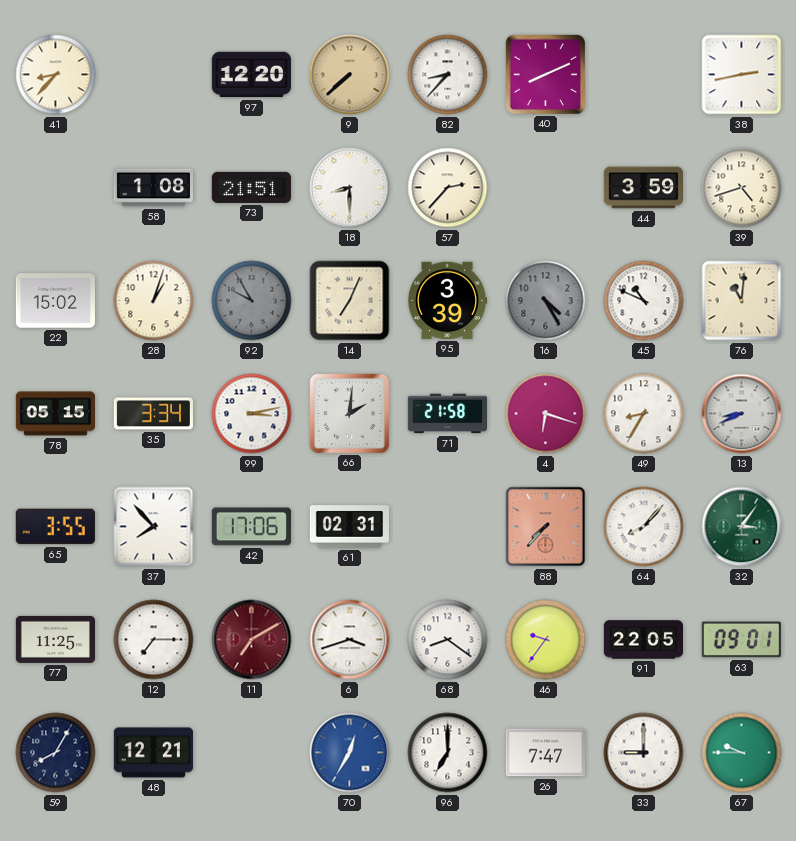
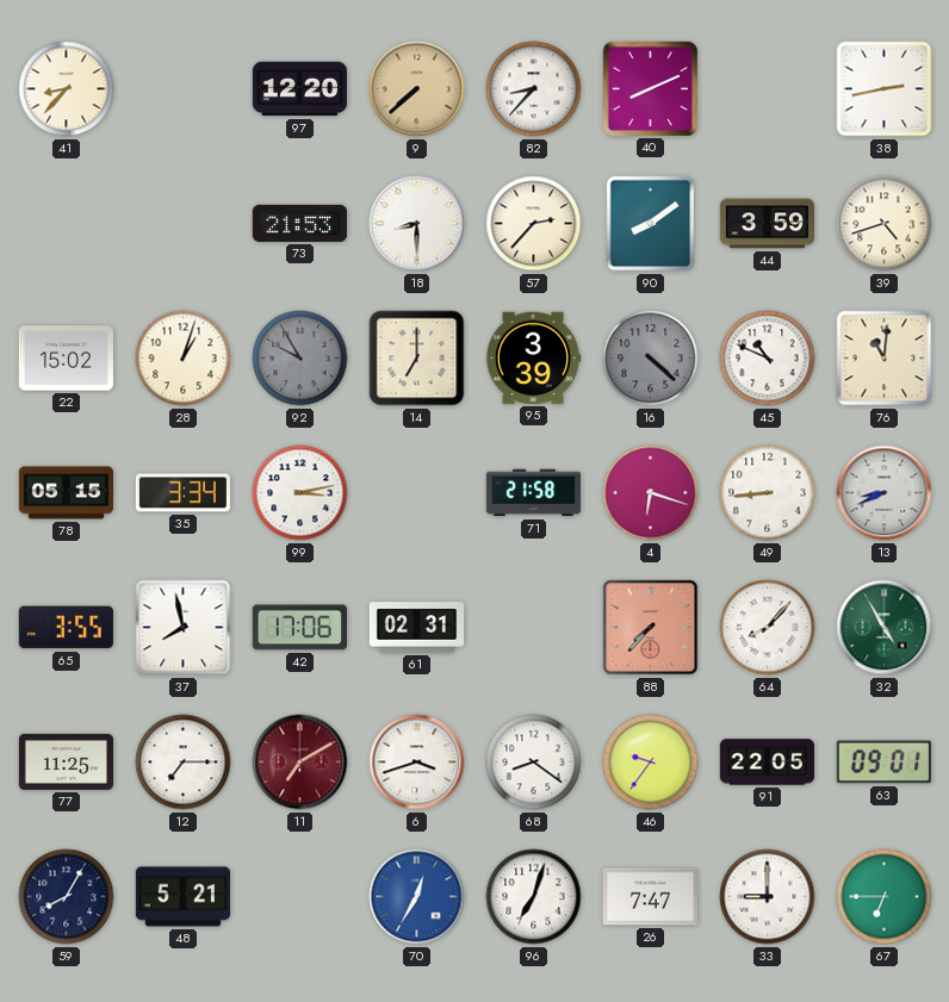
58: 1:08 -> none
73: 21:51 -> 21:53
90: none -> 8:09
14: 7:04 -> 7:00
16: 4:25 -> 4:22
66: 2:01 -> none
49: 8:35 -> 8:44
37: 7:53 -> 7:58
32: 3:06 -> 4:55
48: 12:21 -> 5:21
96: 7:00 -> 7:03
67: 9:45 -> 6:45
